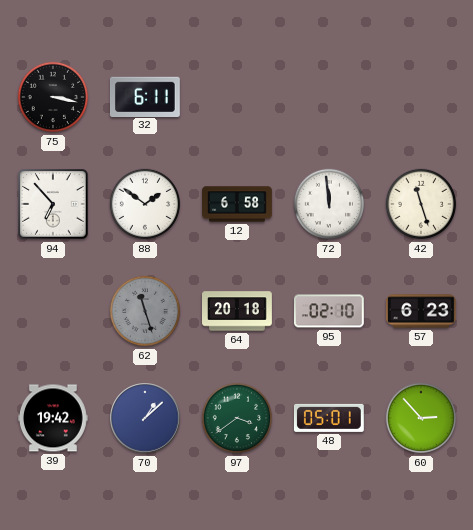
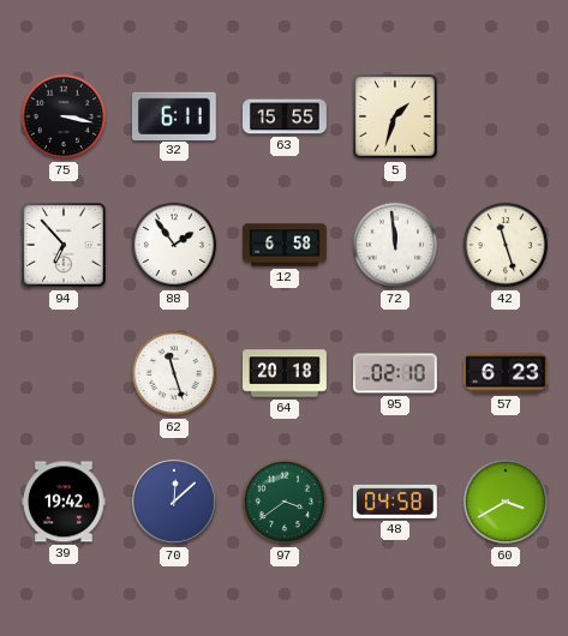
63: none -> 15:55
5: none -> 1:33
88: 1:51 -> 1:54
62 dial: grey -> white
70: 1:08 -> 12:08
48: 05:01 -> 04:58
60: 2:53 -> 3:40
